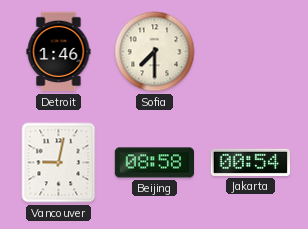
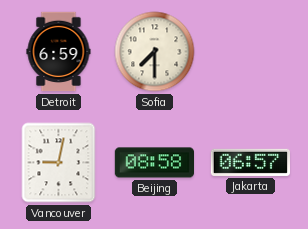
Detroit: 1:46 -> 6:59
Jakarta: 00:54 -> 06:57
